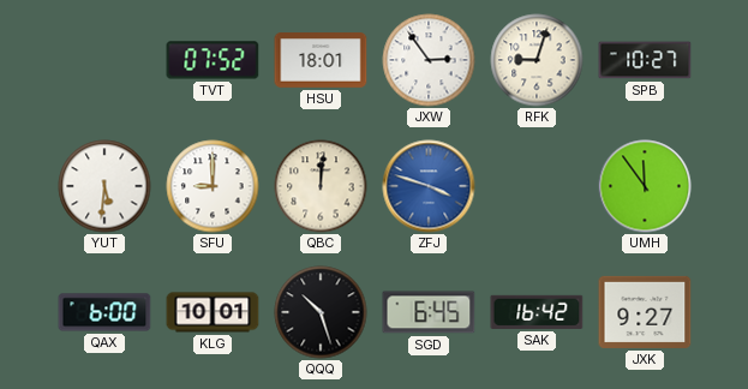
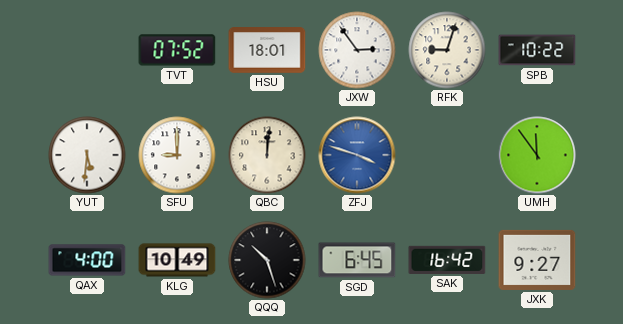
SPB: 10:27 -> 10:22
QAX: 6:00 -> 4:00
KLG: 10:01 -> 10:49
